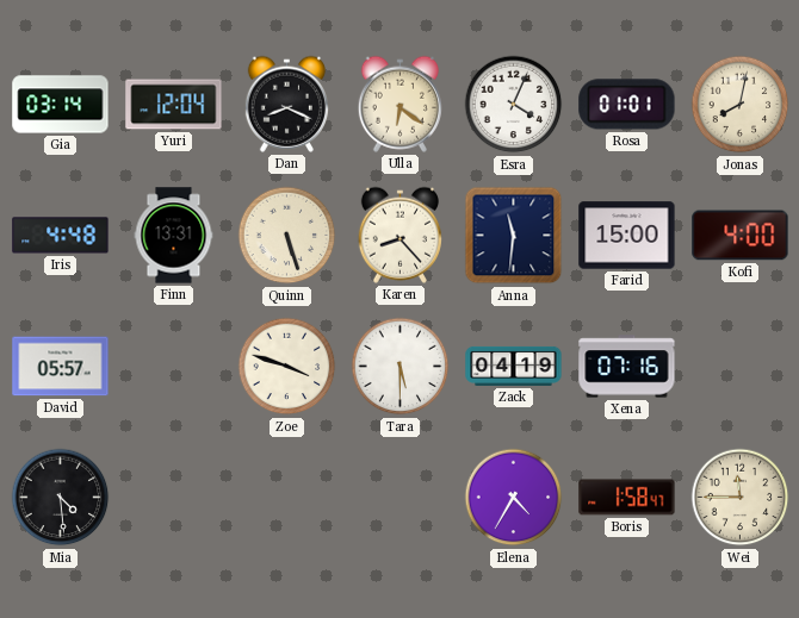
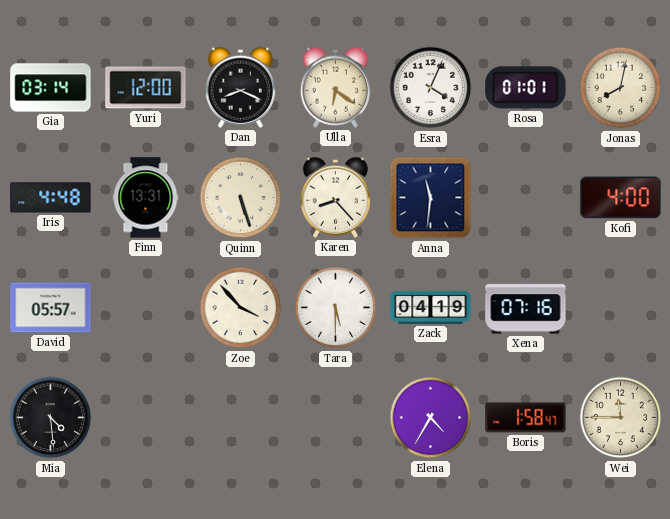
Yuri: 12:04 -> 12:00
Farid: 15:00 -> none
Zoe: 3:48 -> 3:53
